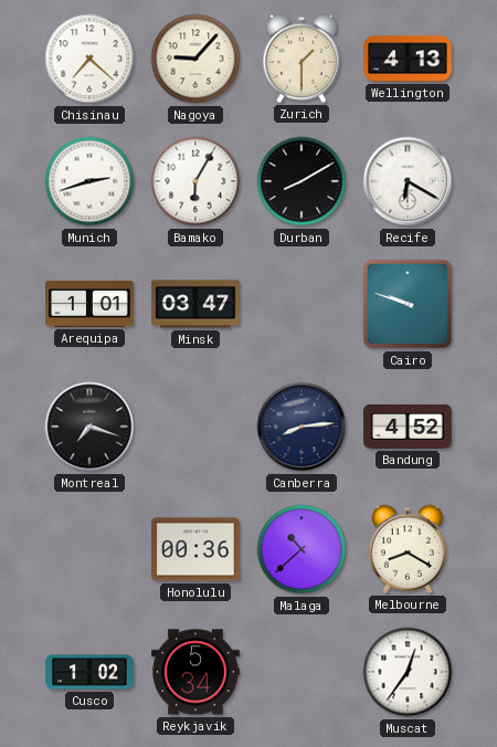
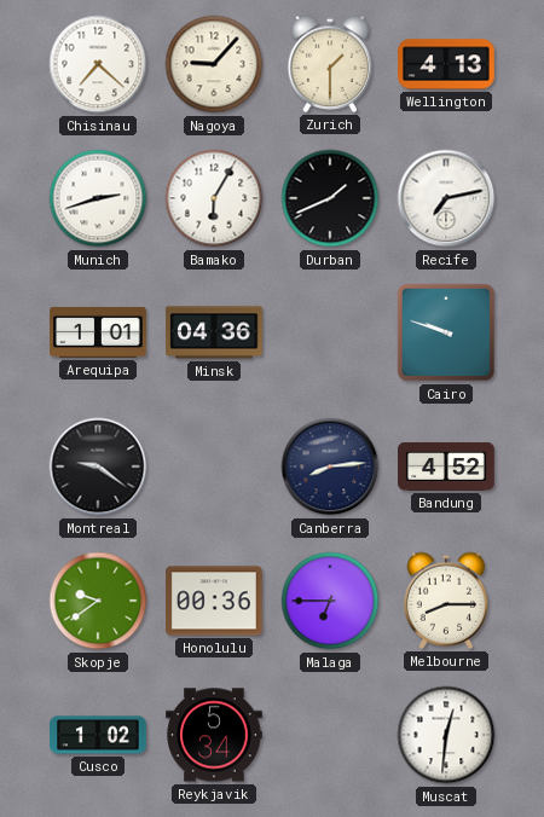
Durban: 8:10 -> 1:41
Recife: 6:20 -> 7:13
Minsk: 03:47 -> 04:36
Montreal: 7:18 -> 9:21
Skopje: none -> 9:39
Malaga: 10:38 -> 6:45
Melbourne: 8:20 -> 8:15
Muscat: 12:36 -> 12:31
